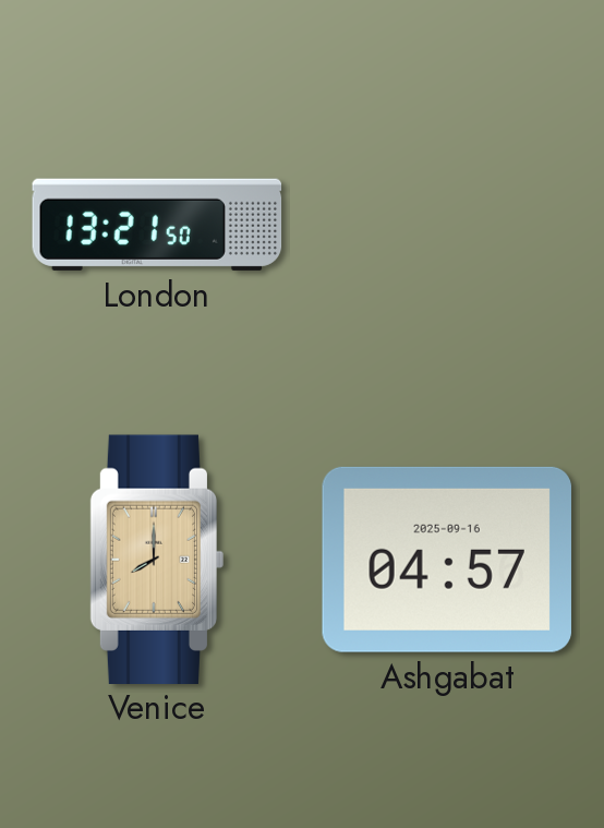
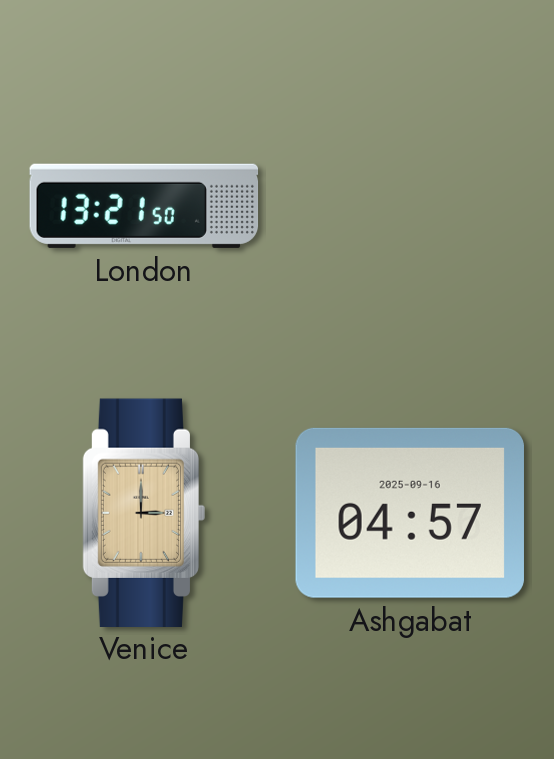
Venice: 8:00 -> 3:00
